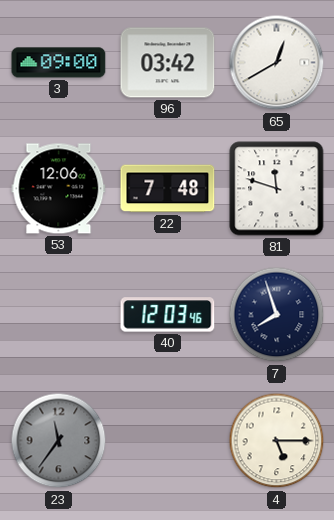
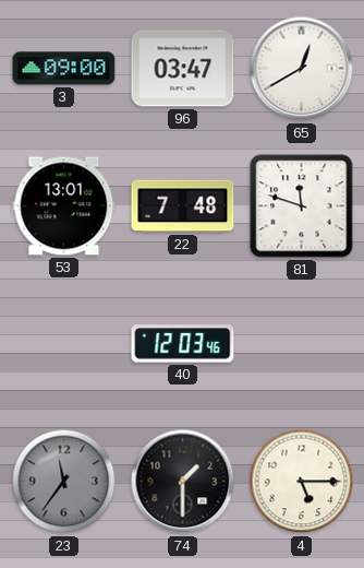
96: 03:42 -> 03:47
53: 12:06 -> 13:01
7: 7:57 -> none
74: none -> 1:30
